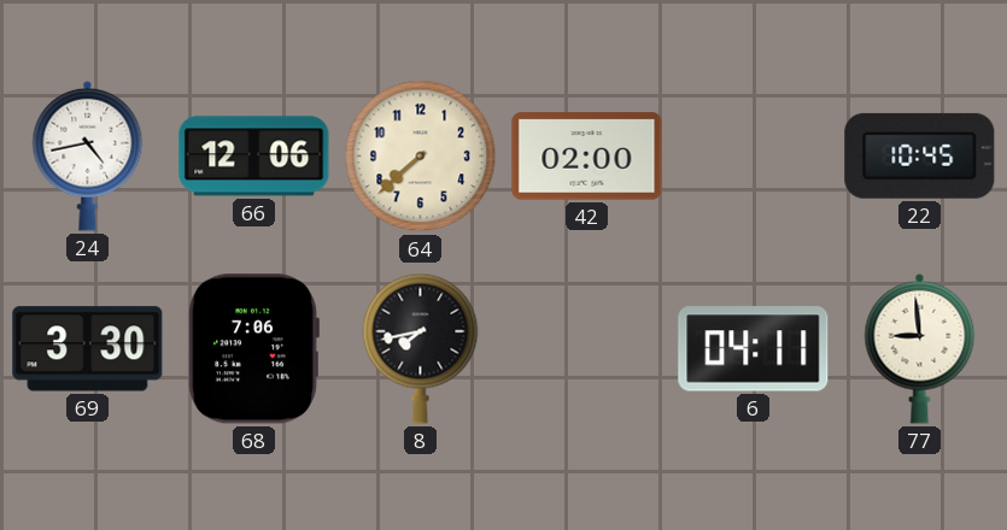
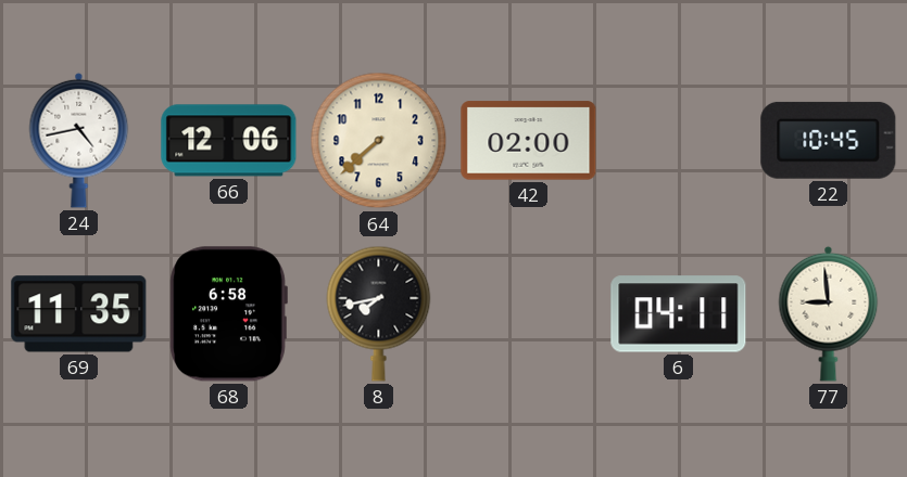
69: 3:30 -> 11:35
68: 7:06 -> 6:58
